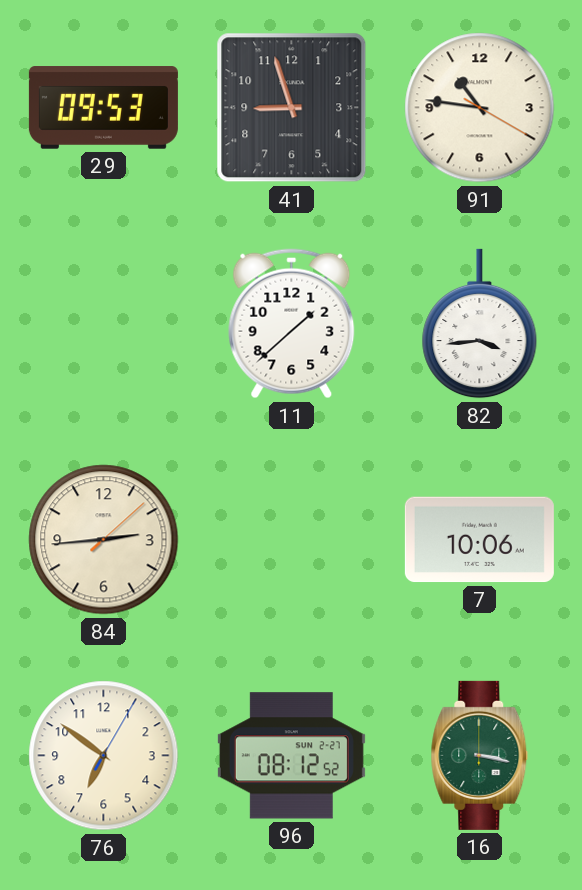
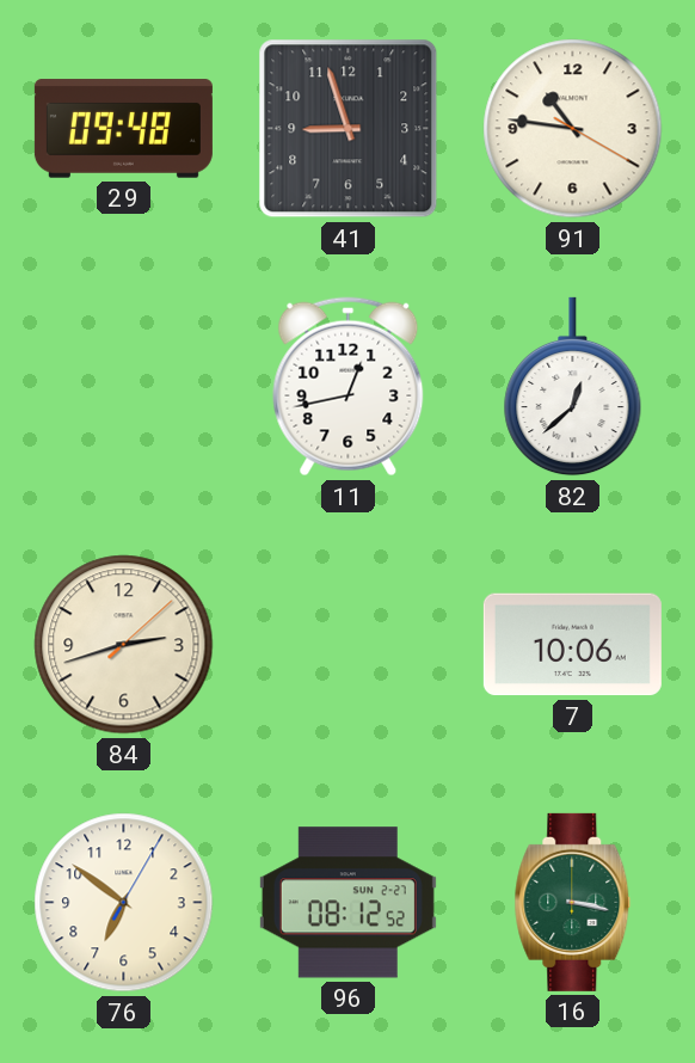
29: 09:53 -> 09:48
11: 1:38 -> 12:43
82: 3:44 -> 12:38
84: 2:44 -> 2:42
